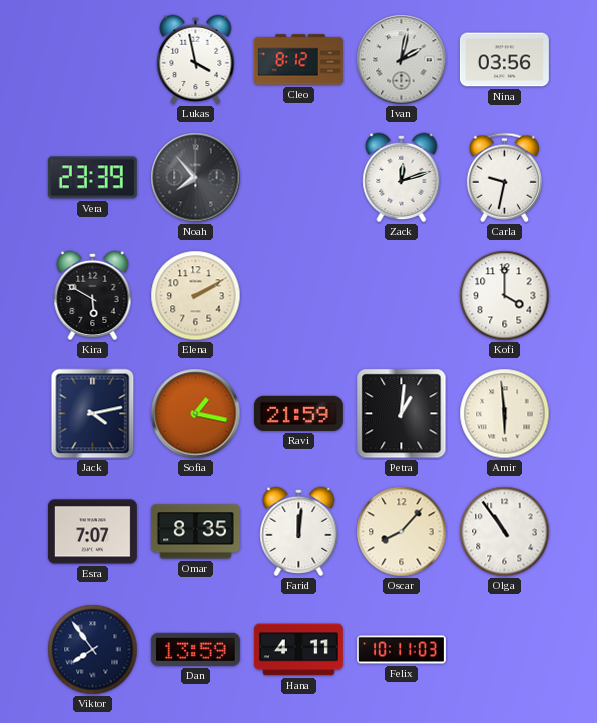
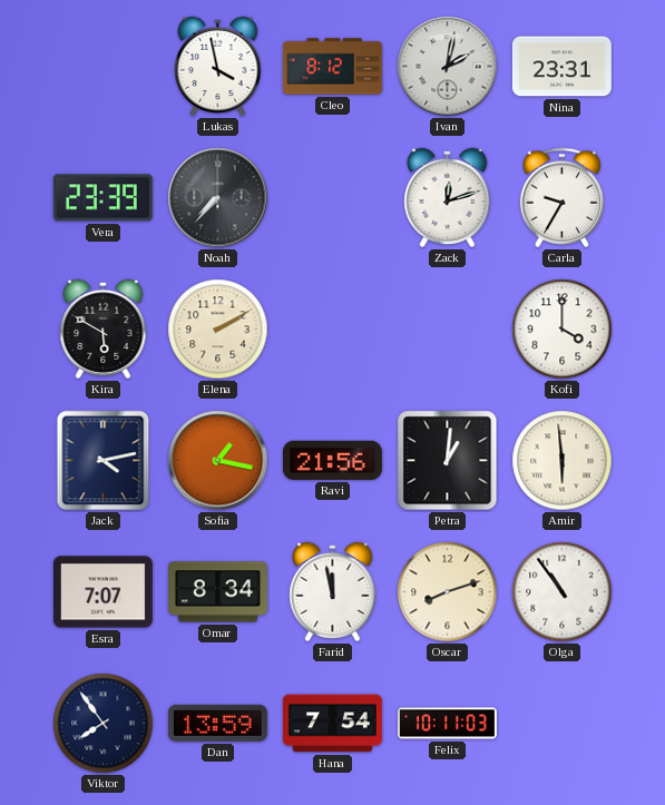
Nina: 03:56 -> 23:31
Noah: 7:53 -> 7:37
Carla: 9:32 -> 9:35
Ravi: 21:59 -> 21:56
Omar: 8:35 -> 8:34
Farid: 12:01 -> 11:58
Oscar: 8:07 -> 8:12
Hana: 4:11 -> 7:54
